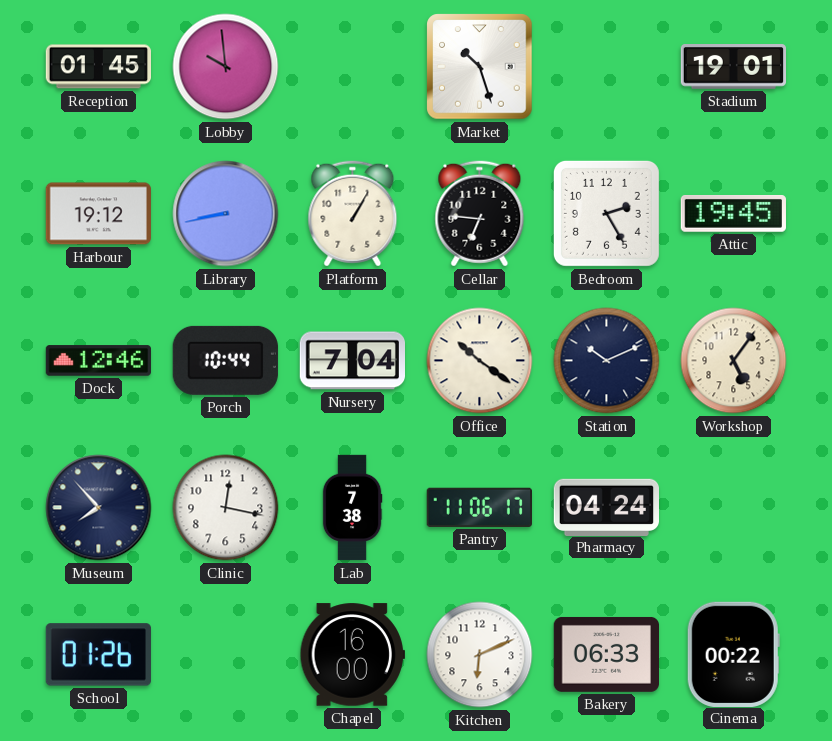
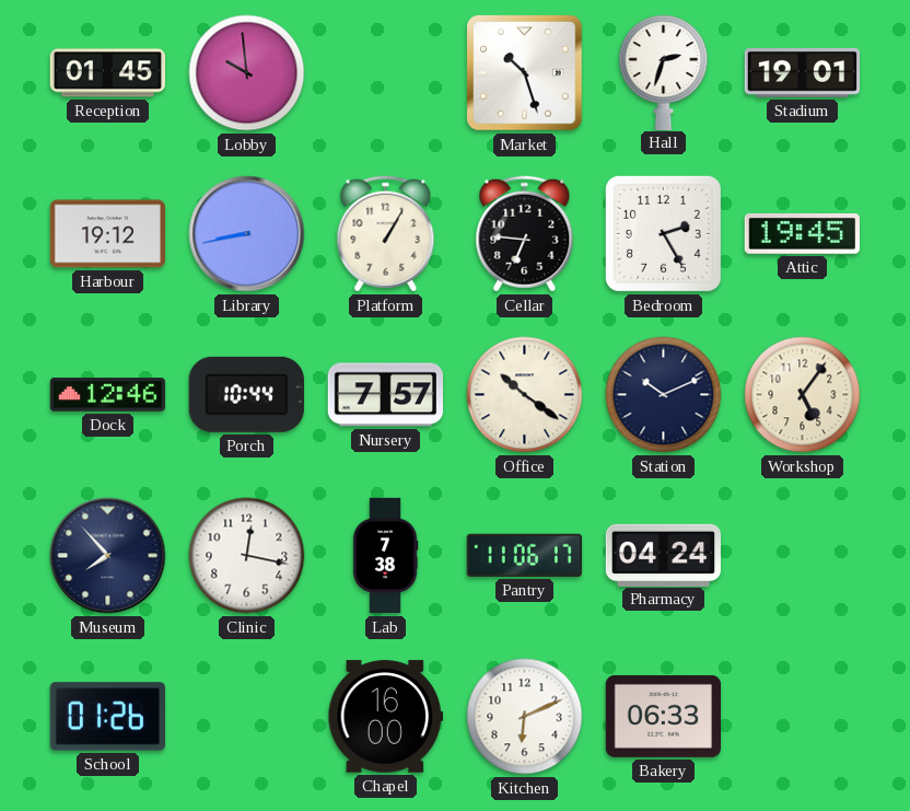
Hall: none -> 2:33
Nursery: 7:04 -> 7:57
Cinema: 00:22 -> none
